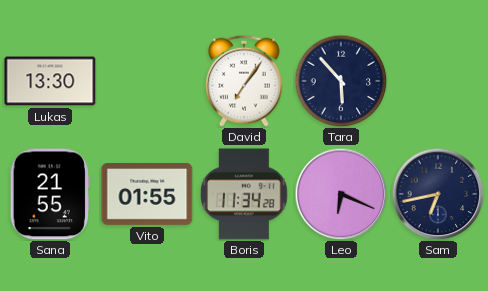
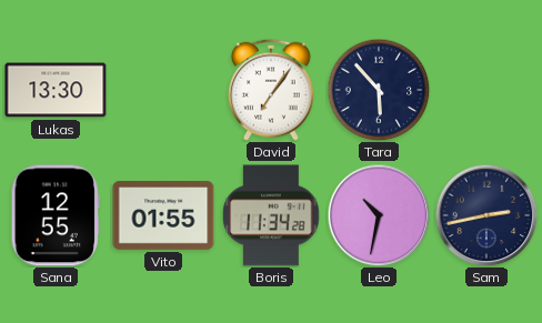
Sana: 21:55 -> 12:55
Leo: 6:19 -> 10:32
Sam: 6:43 -> 2:43
